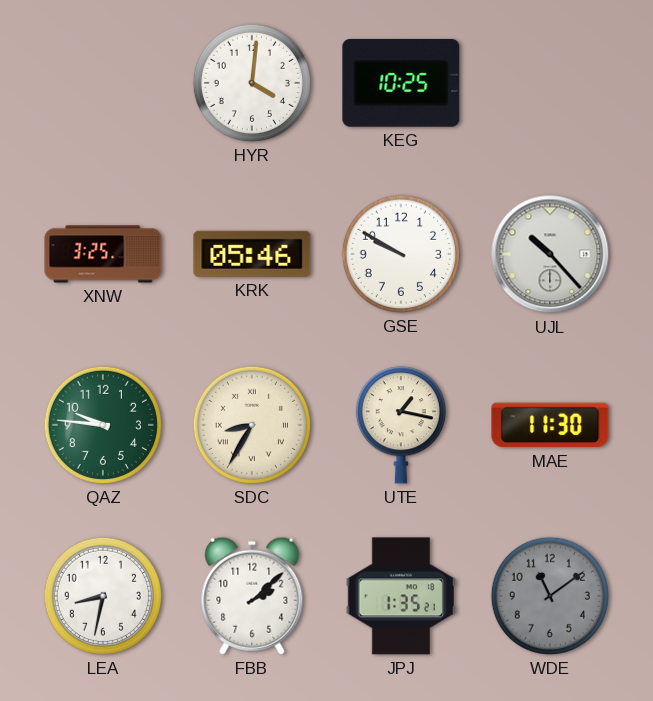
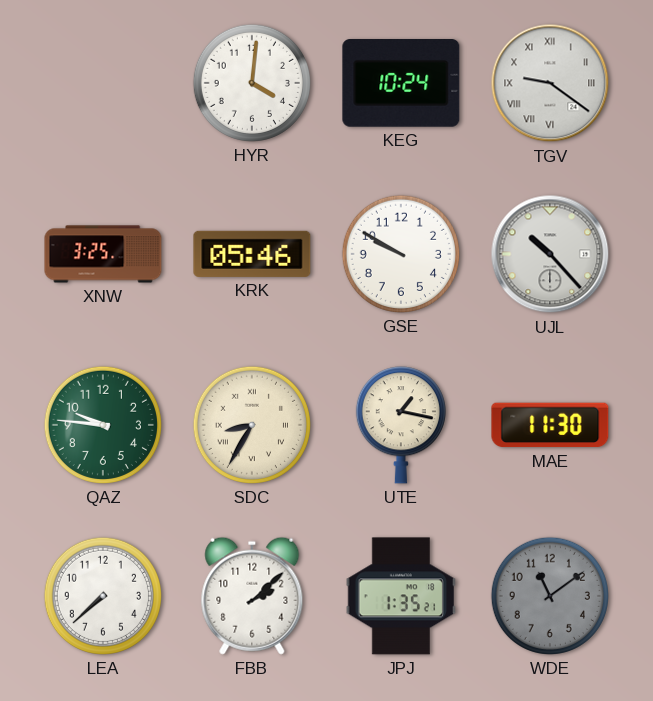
KEG: 10:25 -> 10:24
TGV: none -> 9:21
LEA: 8:32 -> 7:38
